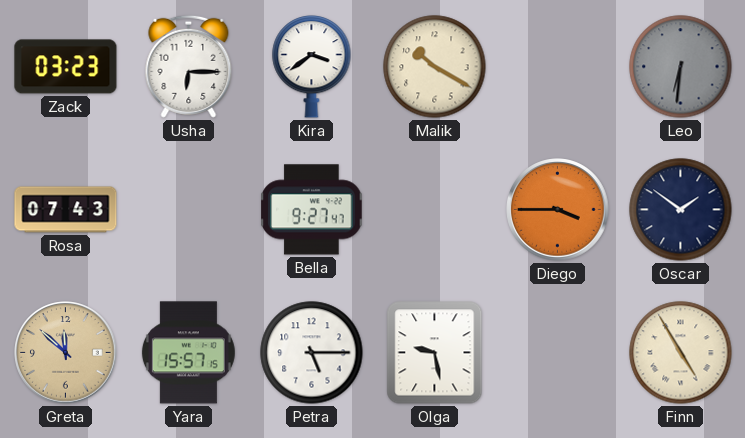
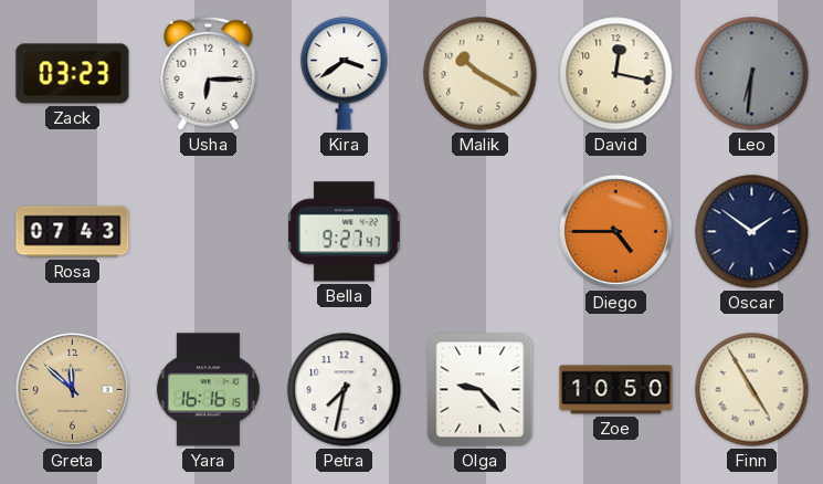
David: none -> 12:17
Diego: 3:45 -> 4:45
Yara: 15:57 -> 16:16
Petra: 5:15 -> 7:32
Olga: 9:28 -> 9:23
Zoe: none -> 10:50
